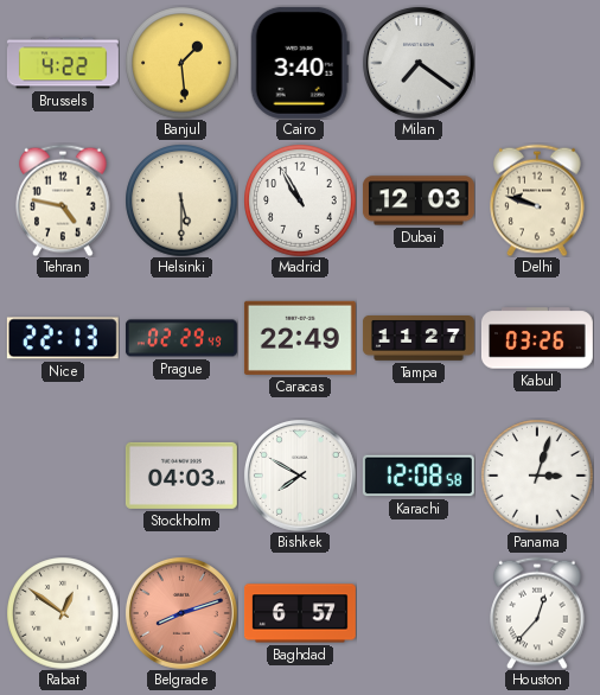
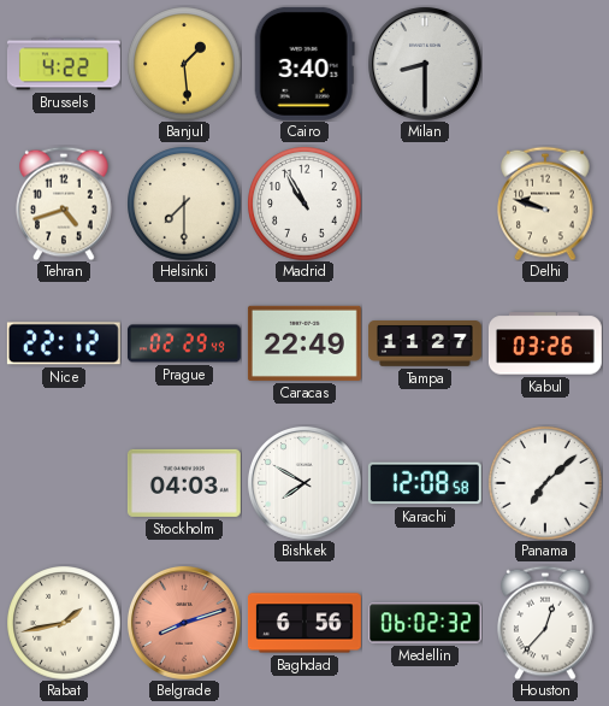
Milan: 7:21 -> 8:30
Tehran: 4:47 -> 4:42
Helsinki: 5:30 -> 7:30
Dubai: 12:03 -> none
Nice: 22:13 -> 22:12
Panama: 3:03 -> 7:08
Rabat: 12:51 -> 1:43
Baghdad: 6:57 -> 6:56
Medellin: none -> 06:02
